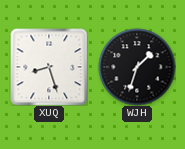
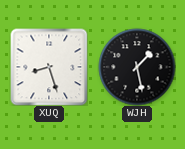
WJH: 1:33 -> 1:28
